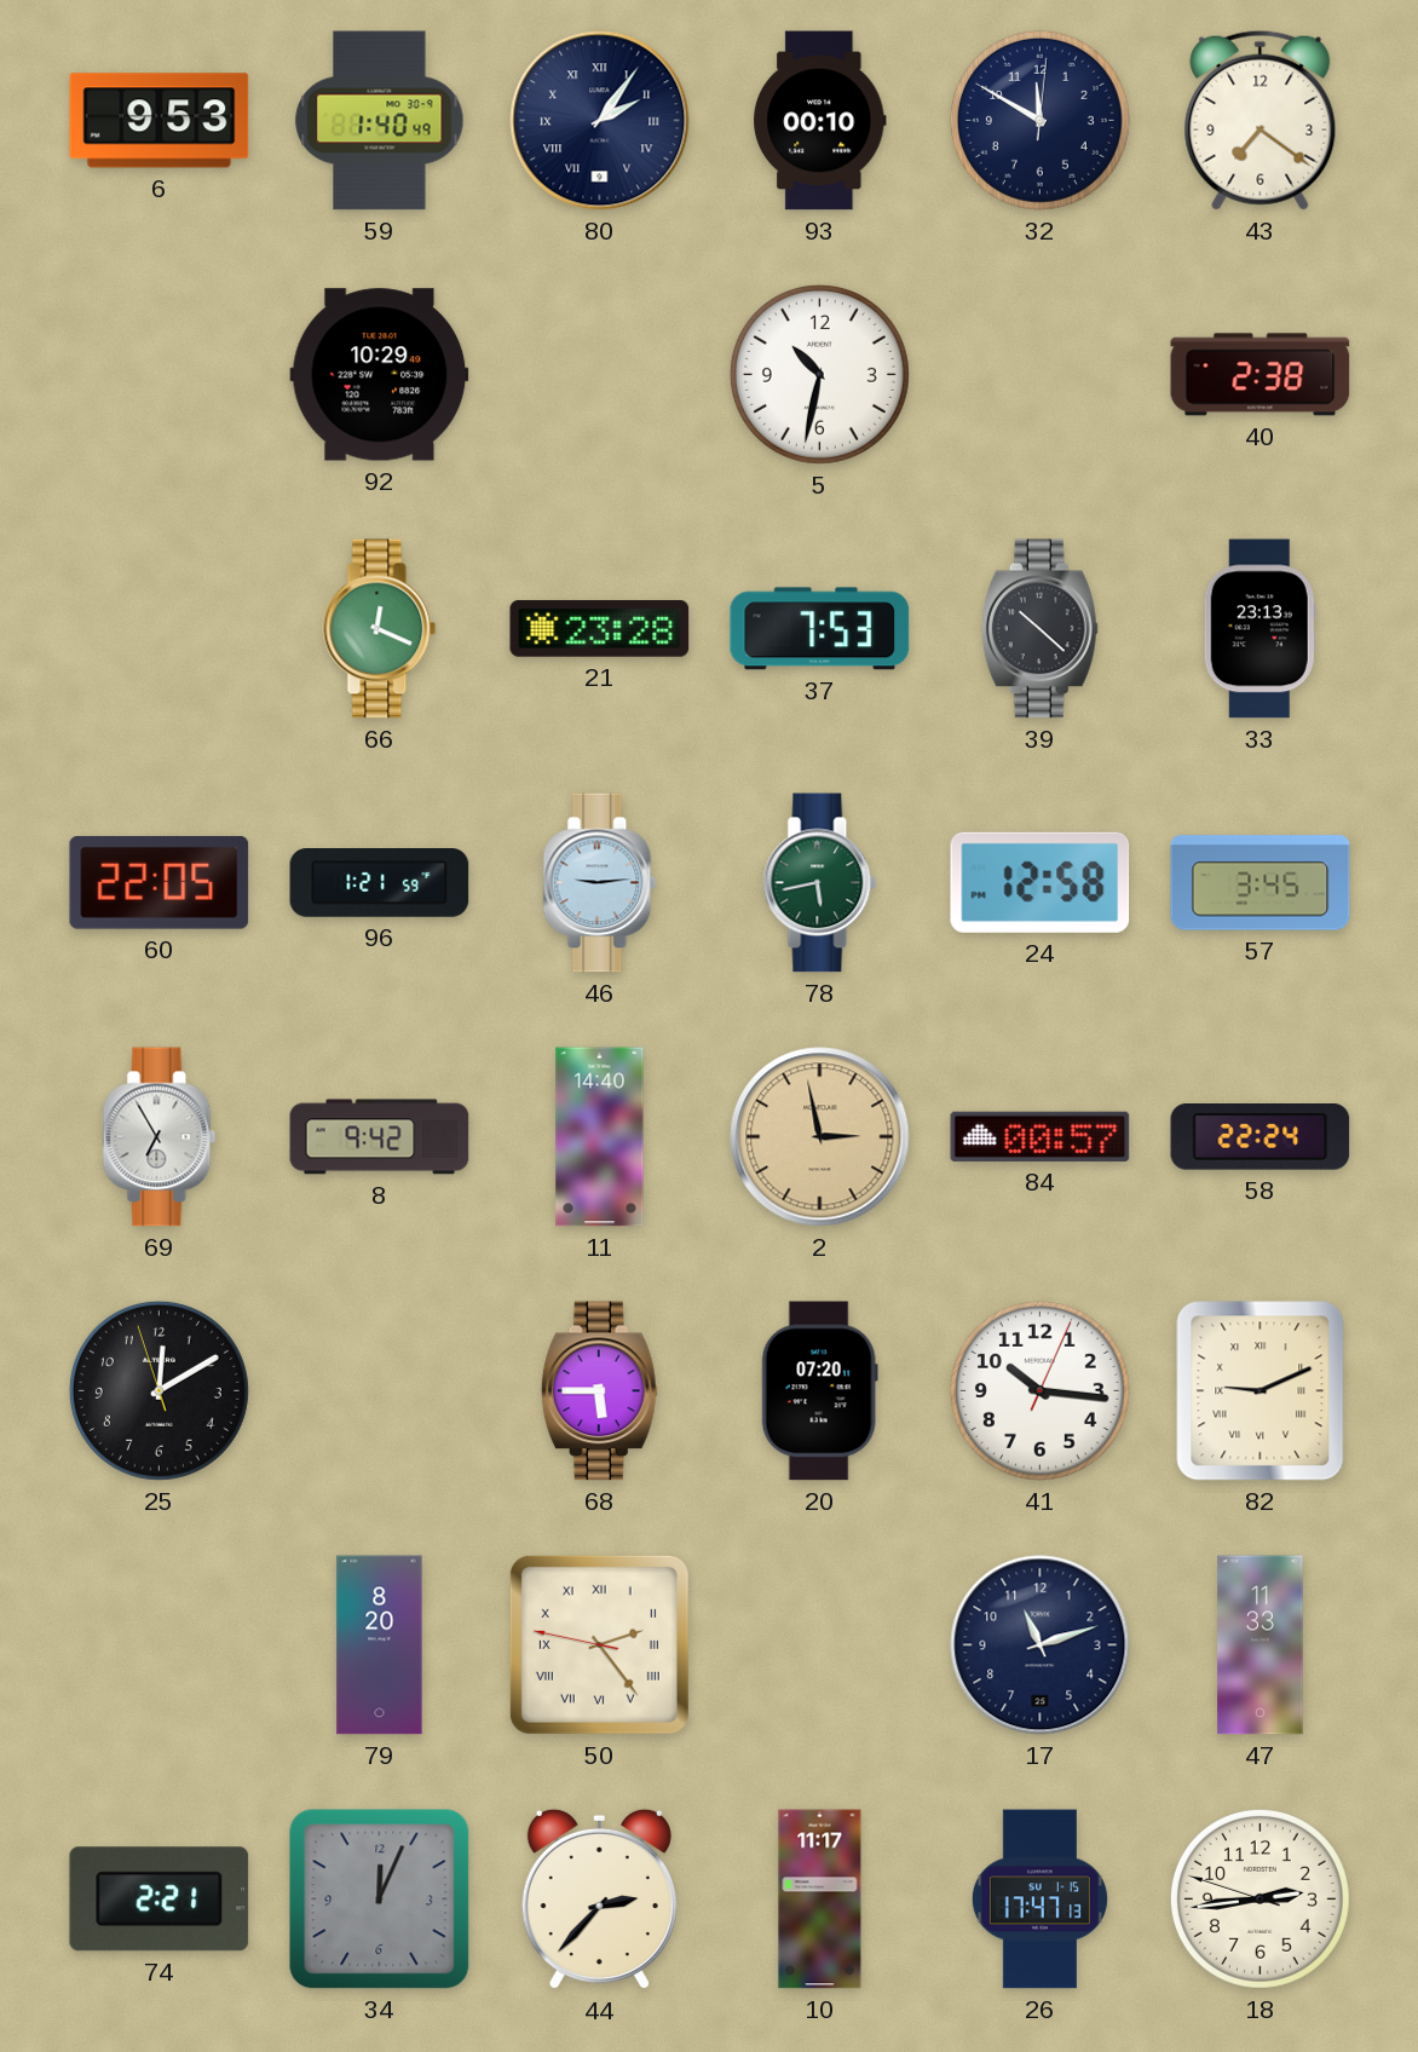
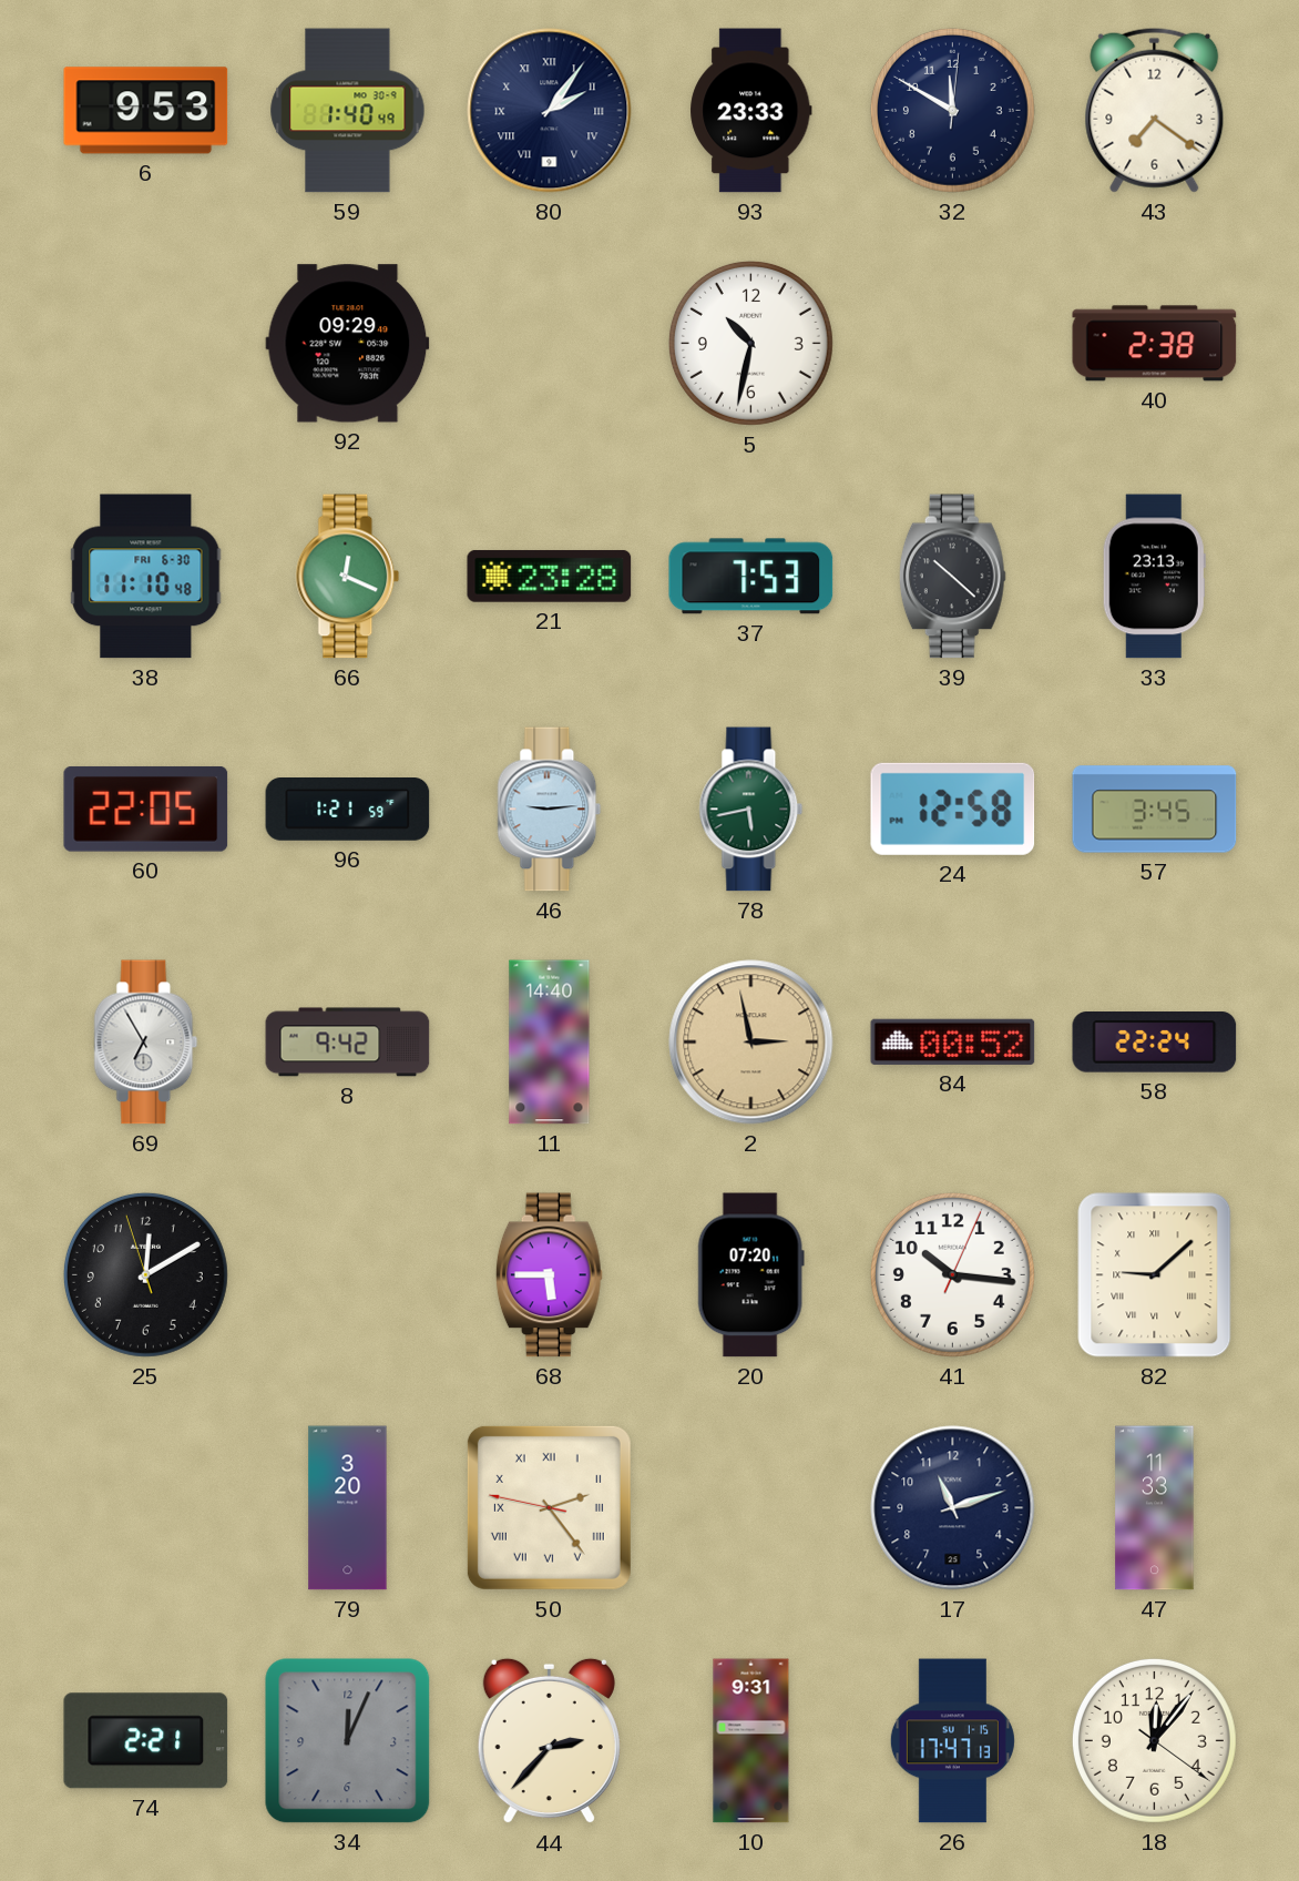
93: 00:10 -> 23:33
92: 10:29 -> 09:29
38: none -> 11:10
84: 00:57 -> 00:52
82: 9:11 -> 9:08
79: 8:20 -> 3:20
10: 11:17 -> 9:31
18: 2:43 -> 12:06
